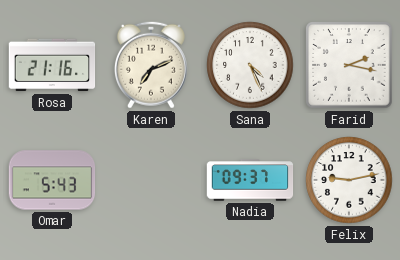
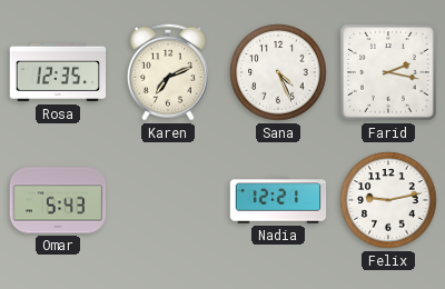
Rosa: 21:16 -> 12:35
Nadia: 09:37 -> 12:21
